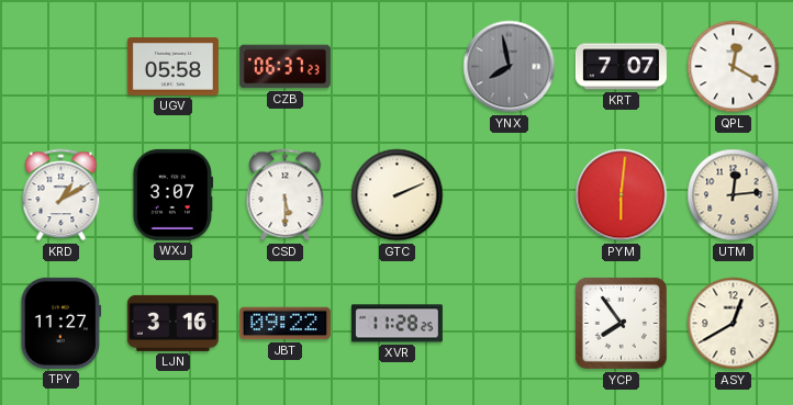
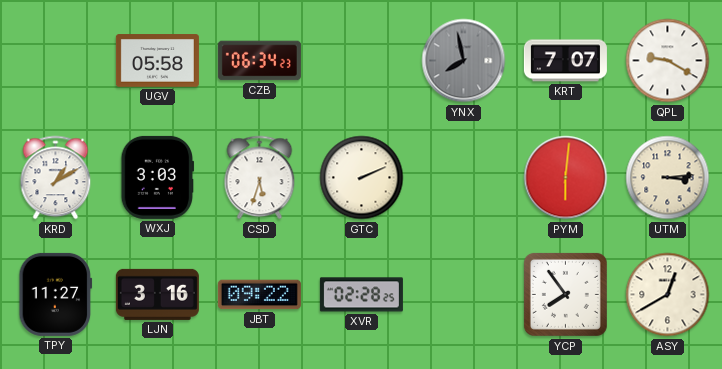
CZB: 06:37 -> 06:34
QPL: 12:20 -> 9:20
WXJ: 3:07 -> 3:03
CSD: 5:30 -> 5:33
UTM: 12:14 -> 3:14
XVR: 11:28 -> 02:28
